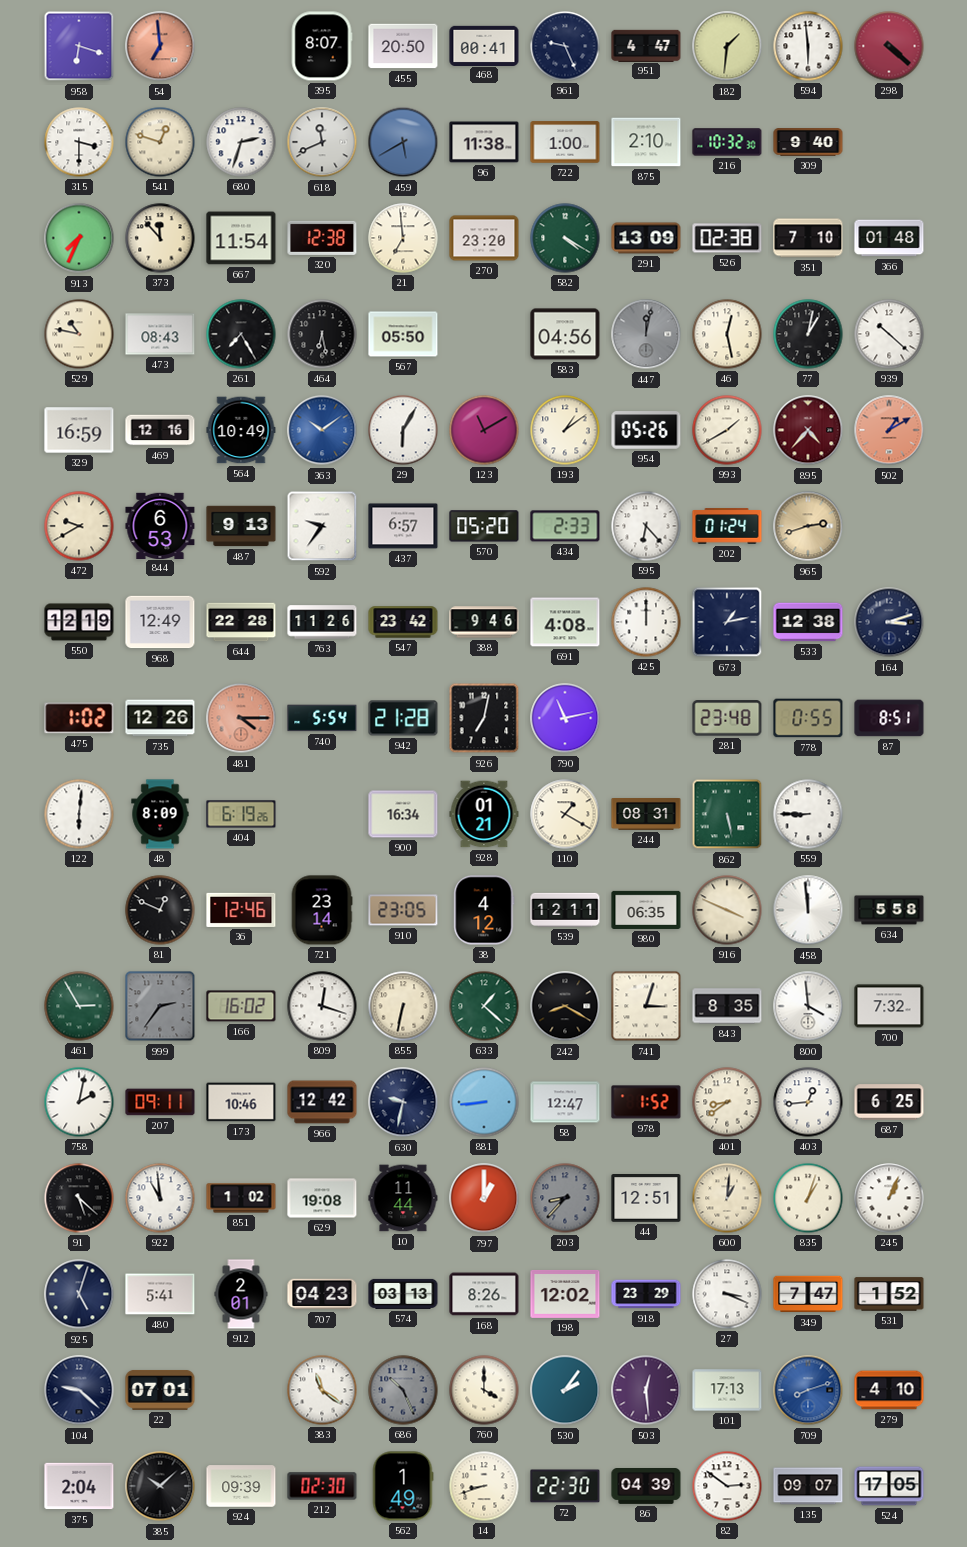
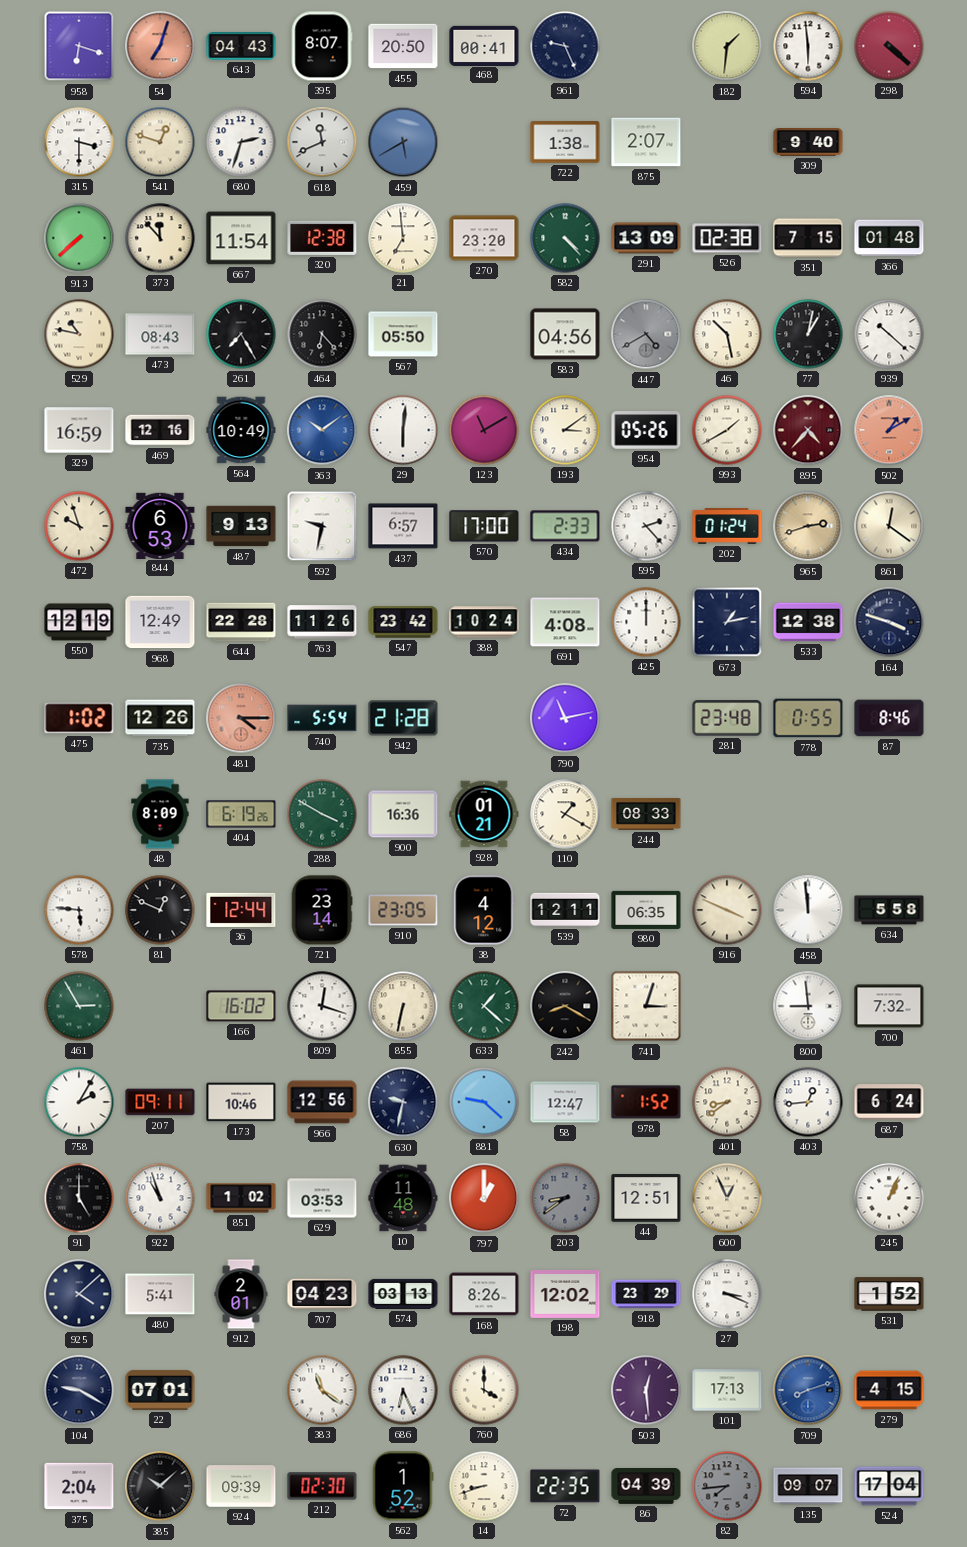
54: 6:59 -> 7:03
643: none -> 04:43
951: 4:47 -> none
96: 11:38 -> none
722: 1:00 -> 1:38
875: 2:10 -> 2:07
216: 10:32 -> none
913: 7:34 -> 7:38
582: 4:20 -> 4:23
351: 7:10 -> 7:15
464: 6:28 -> 6:23
447: 12:02 -> 4:40
46: 12:28 -> 10:28
29: 6:05 -> 6:01
193: 1:09 -> 3:09
472: 9:40 -> 9:57
592: 9:36 -> 9:32
570: 05:20 -> 17:00
595: 6:23 -> 2:23
861: none -> 12:21
388: 9:46 -> 10:24
164: 3:12 -> 3:48
926: 7:02 -> none
87: 8:51 -> 8:46
122: 6:01 -> none
288: none -> 3:50
900: 16:34 -> 16:36
244: 08:31 -> 08:33
862: 5:28 -> none
559: 8:45 -> none
578: none -> 5:46
36: 12:46 -> 12:44
999: 2:36 -> none
843: 8:35 -> none
800: 3:59 -> 8:59
758: 2:02 -> 2:05
966: 12:42 -> 12:56
881: 8:44 -> 9:22
687: 6:25 -> 6:24
91: 5:22 -> 5:00
922: 10:59 -> 10:57
629: 19:08 -> 03:53
10: 11:44 -> 11:48
203: 8:37 -> 8:39
600: 1:01 -> 12:56
835: 1:03 -> none
925: 5:03 -> 4:08
349: 7:47 -> none
104: 9:22 -> 9:20
686: 10:26 -> 6:26
686 dial: grey -> white
530: 2:06 -> none
279: 4:10 -> 4:15
562: 1:49 -> 1:52
72: 22:30 -> 22:35
82: 2:51 -> 7:44
82 dial: white -> grey
524: 17:05 -> 17:04
